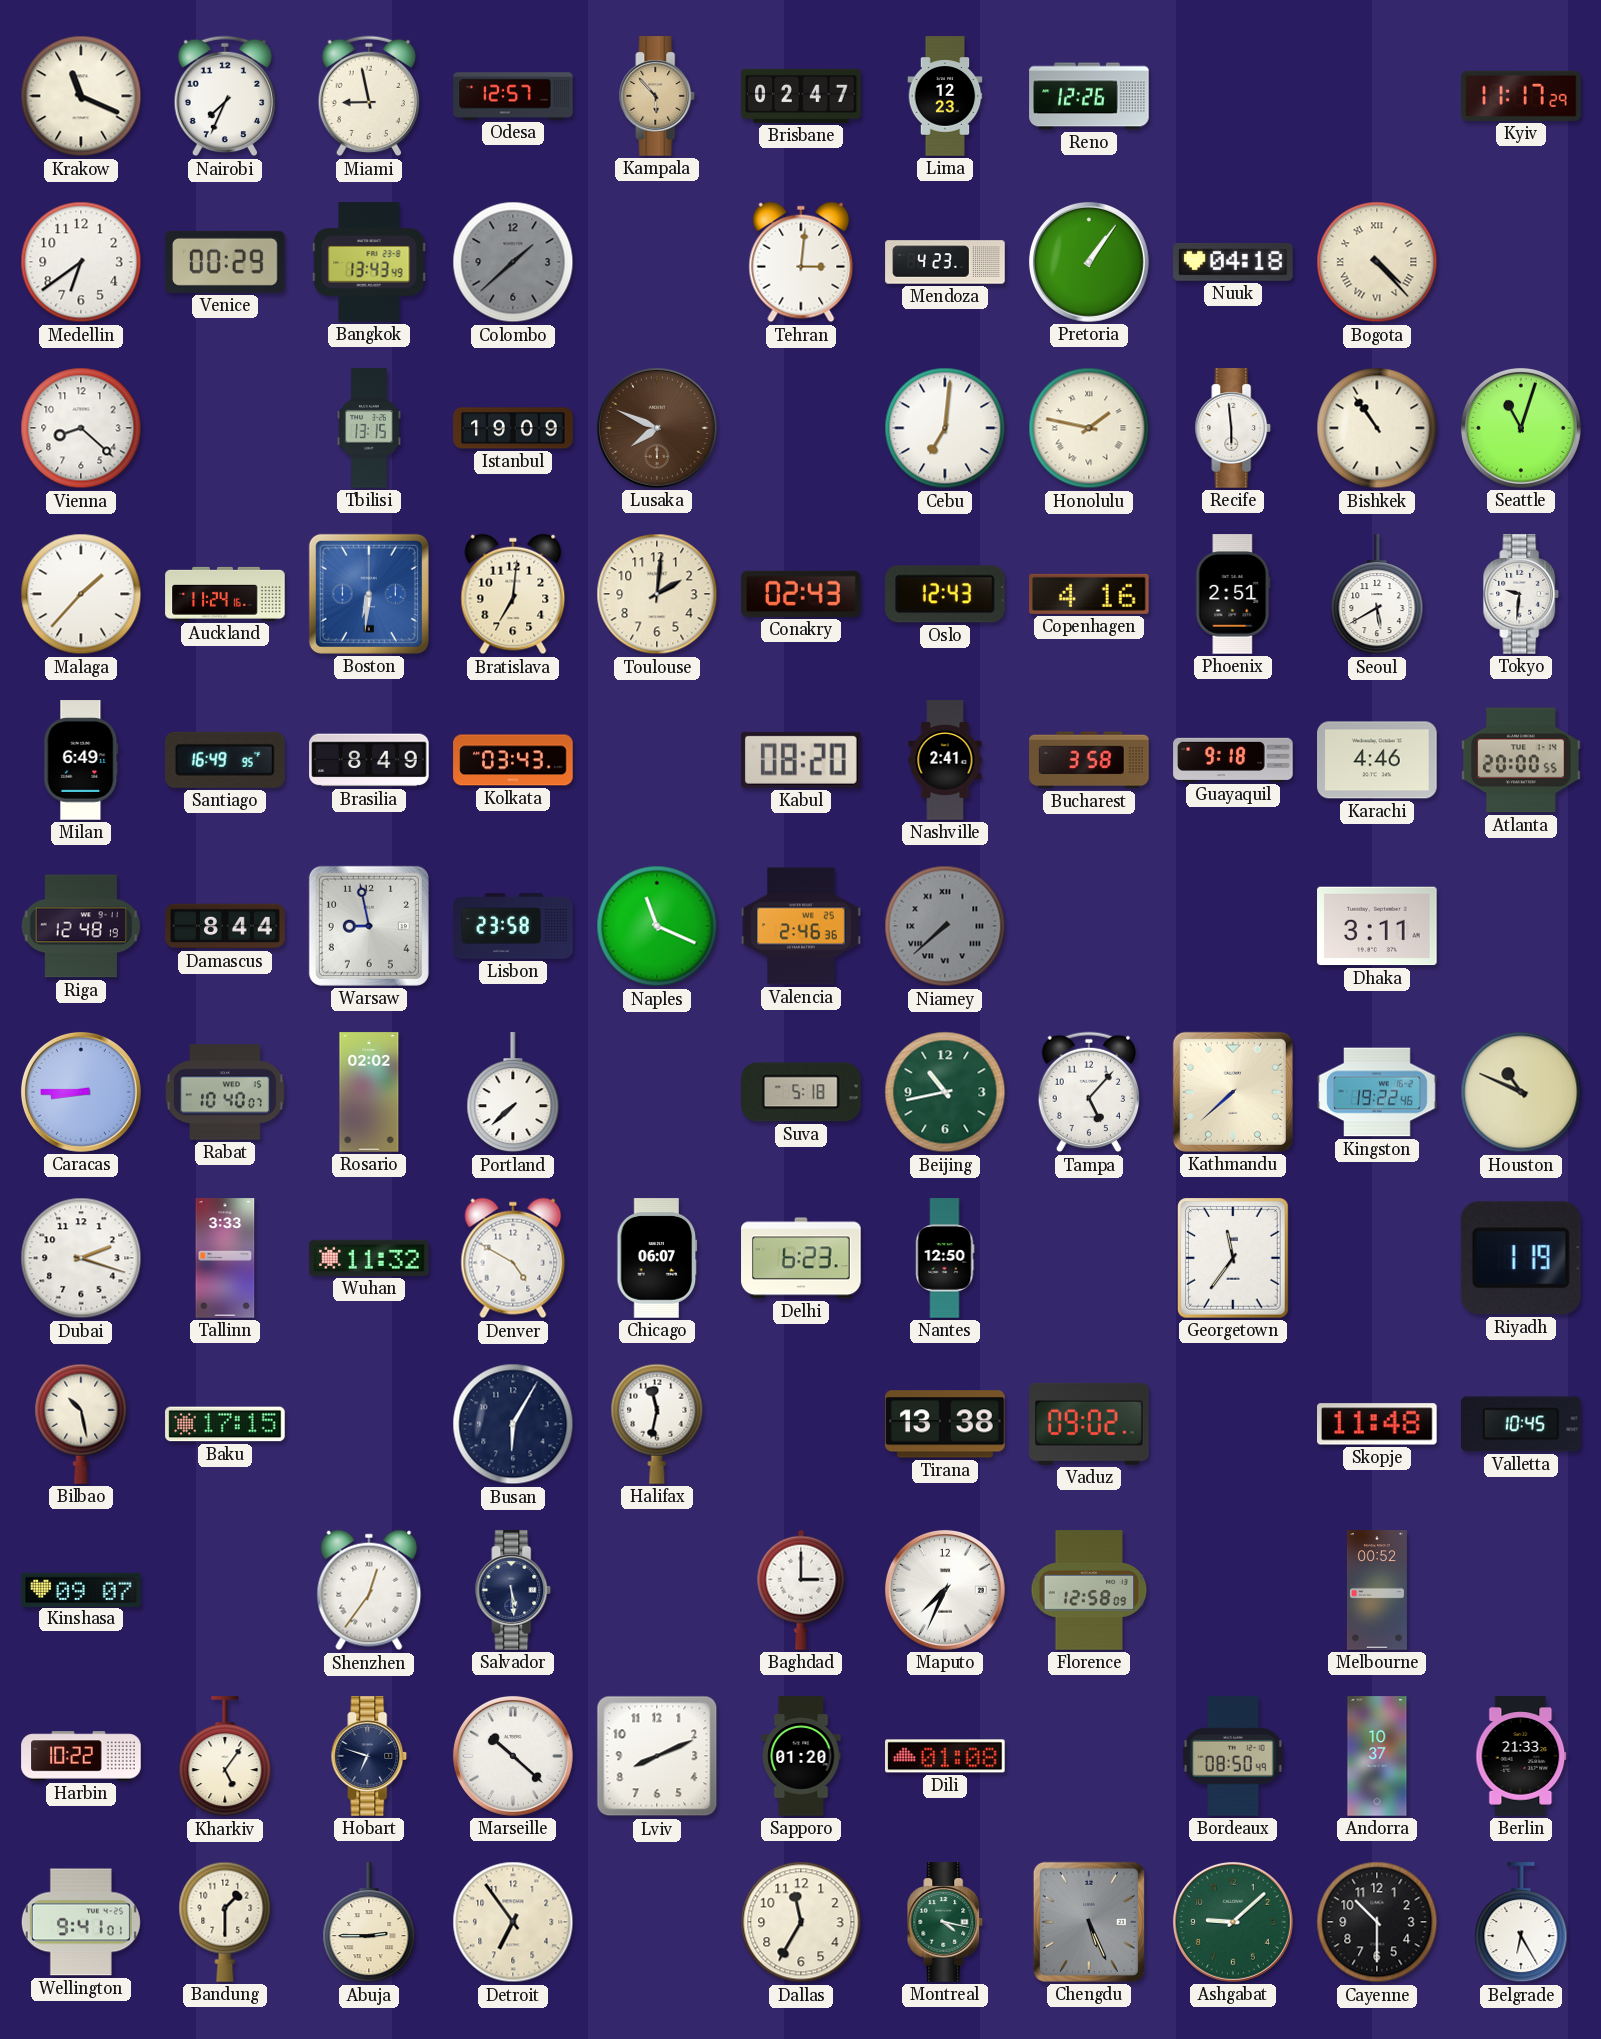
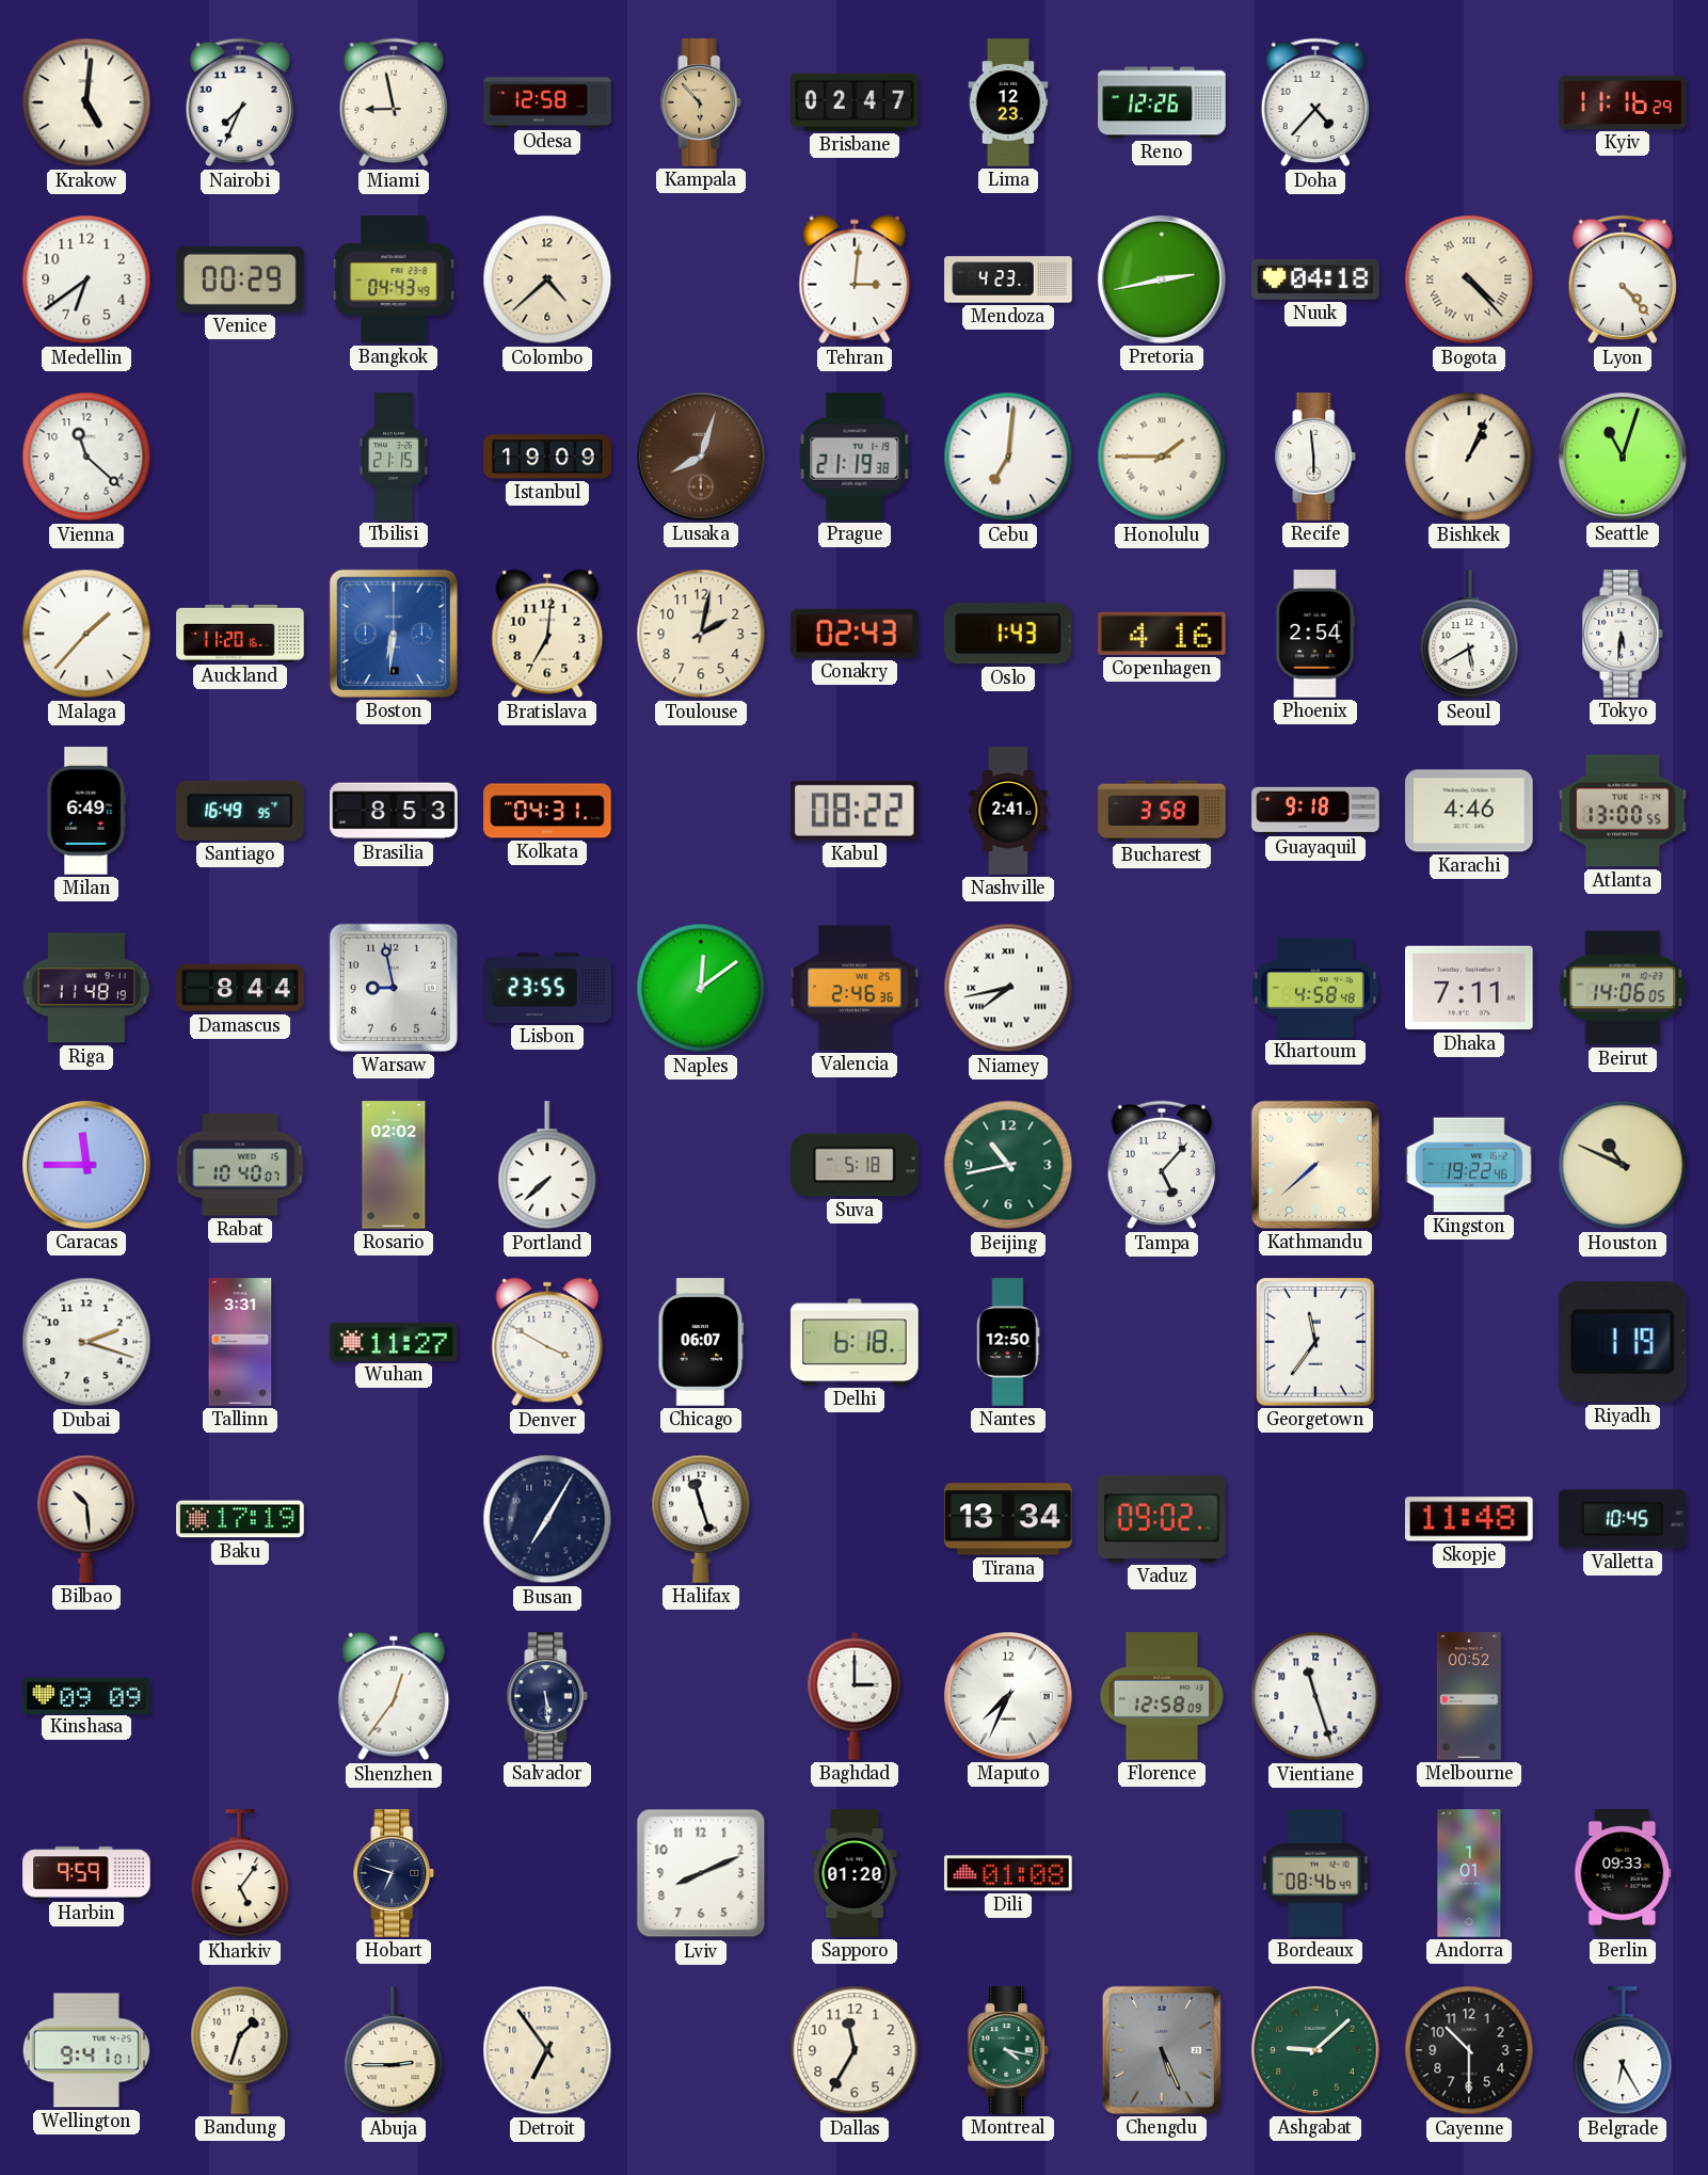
Krakow: 11:19 -> 5:01
Odesa: 12:57 -> 12:58
Doha: none -> 4:37
Kyiv: 11:17 -> 11:16
Bangkok: 13:43 -> 04:43
Colombo: 1:38 -> 4:38
Colombo dial: grey -> cream
Pretoria: 1:06 -> 2:43
Lyon: none -> 4:23
Vienna: 8:22 -> 11:22
Tbilisi: 13:15 -> 21:15
Lusaka: 7:49 -> 8:03
Prague: none -> 21:19
Honolulu: 1:47 -> 1:45
Bishkek: 10:54 -> 1:04
Auckland: 11:24 -> 11:20
Toulouse: 2:01 -> 2:02
Oslo: 12:43 -> 1:43
Phoenix: 2:51 -> 2:54
Tokyo: 9:31 -> 5:31
Brasilia: 8:49 -> 8:53
Kolkata: 03:43 -> 04:31
Kabul: 08:20 -> 08:22
Atlanta: 20:00 -> 13:00
Riga: 12:48 -> 11:48
Lisbon: 23:58 -> 23:55
Naples: 11:19 -> 12:09
Niamey: 7:38 -> 7:43
Niamey dial: grey -> white
Khartoum: none -> 4:58
Dhaka: 3:11 -> 7:11
Beirut: none -> 14:06
Caracas: 8:45 -> 11:45
Tallinn: 3:33 -> 3:31
Wuhan: 11:32 -> 11:27
Denver: 4:50 -> 3:50
Delhi: 6:23 -> 6:18
Bilbao: 10:28 -> 10:29
Baku: 17:15 -> 17:19
Busan: 6:05 -> 7:05
Halifax: 11:32 -> 11:27
Tirana: 13:38 -> 13:34
Kinshasa: 09:07 -> 09:09
Vientiane: none -> 11:27
Harbin: 10:22 -> 9:59
Marseille: 10:22 -> none
Bordeaux: 08:50 -> 08:46
Andorra: 10:37 -> 1:01
Berlin: 21:33 -> 09:33
Bandung: 1:30 -> 1:33
